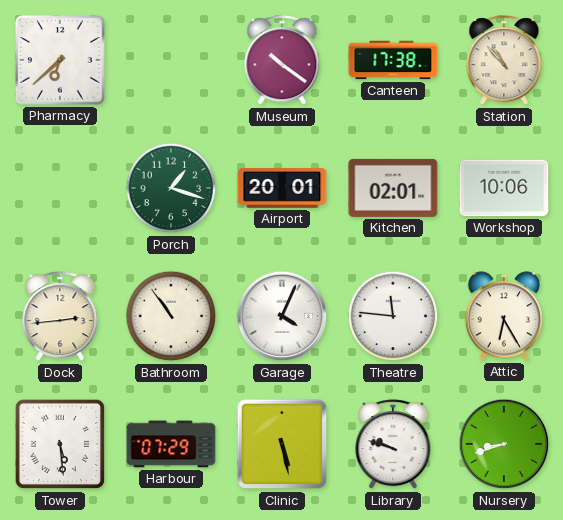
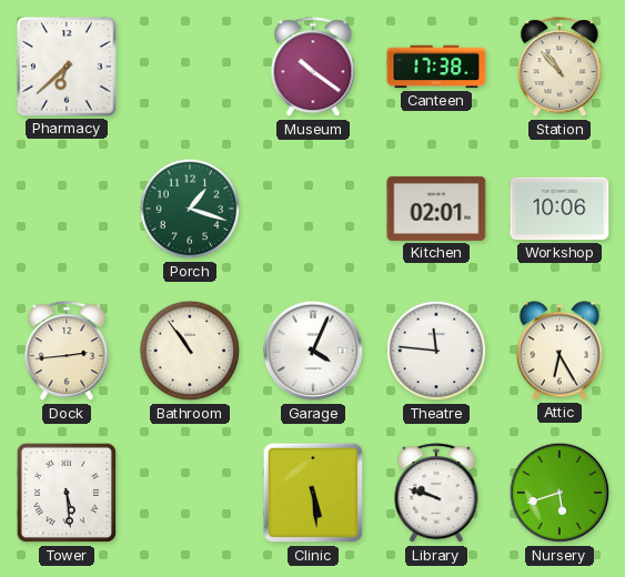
Airport: 20:01 -> none
Harbour: 07:29 -> none
Clinic: 5:28 -> 5:29
Nursery: 8:42 -> 5:42
